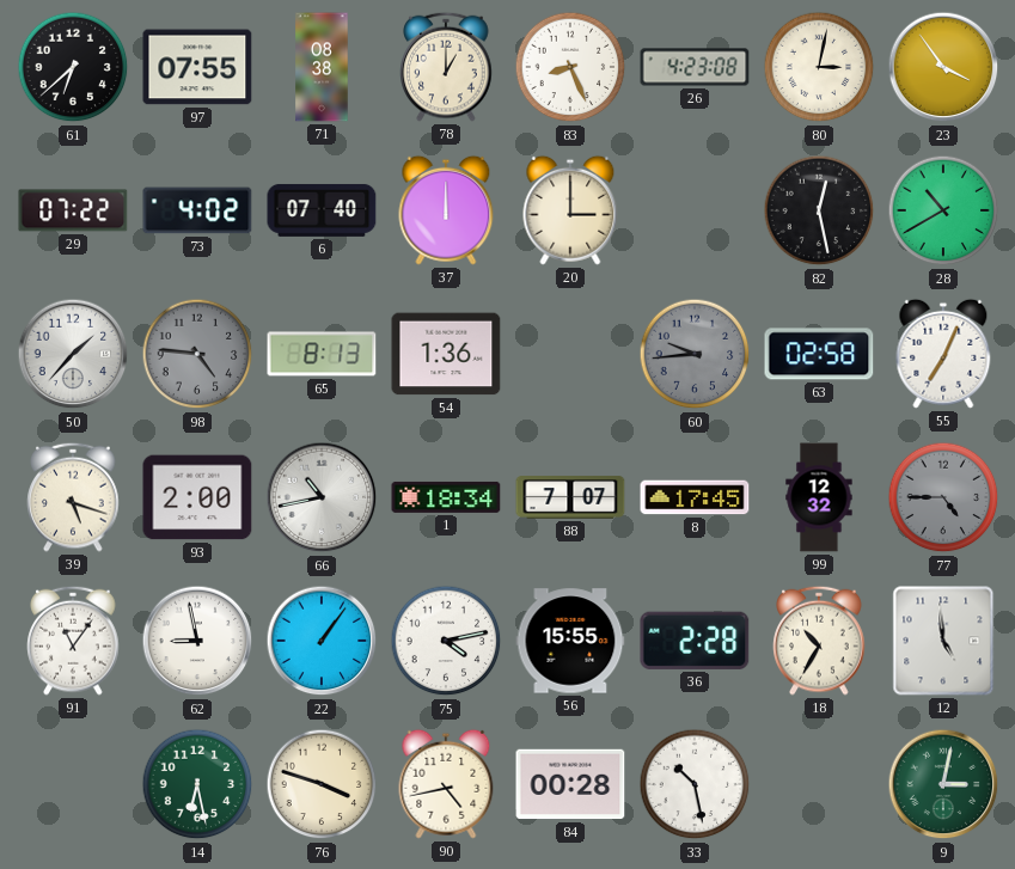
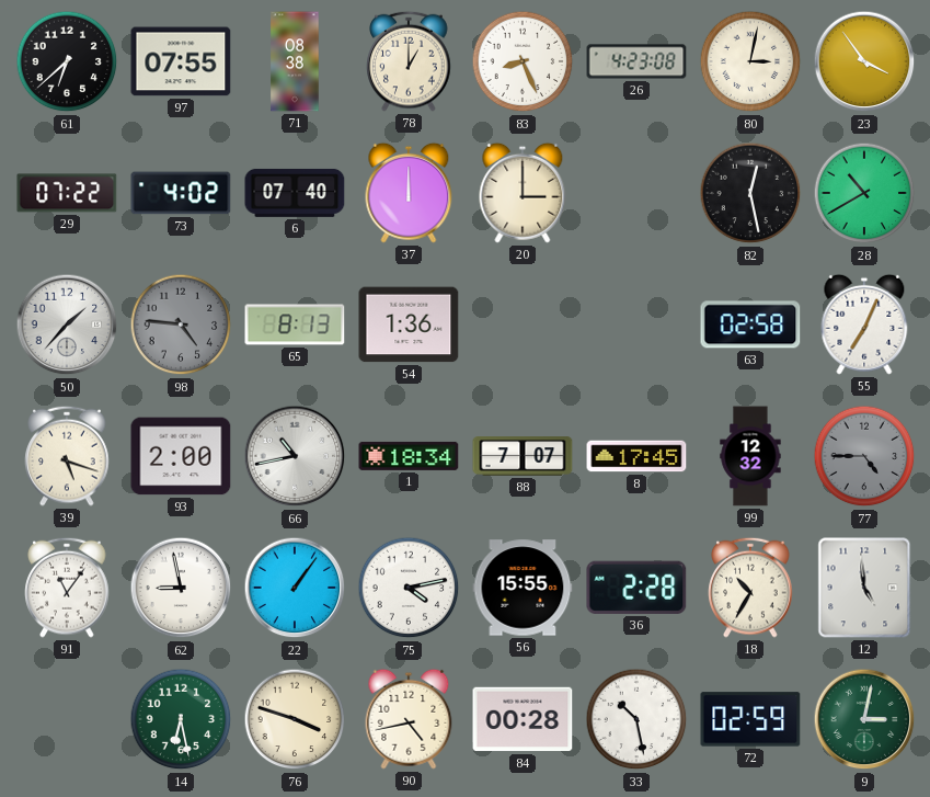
60: 9:44 -> none
72: none -> 02:59
